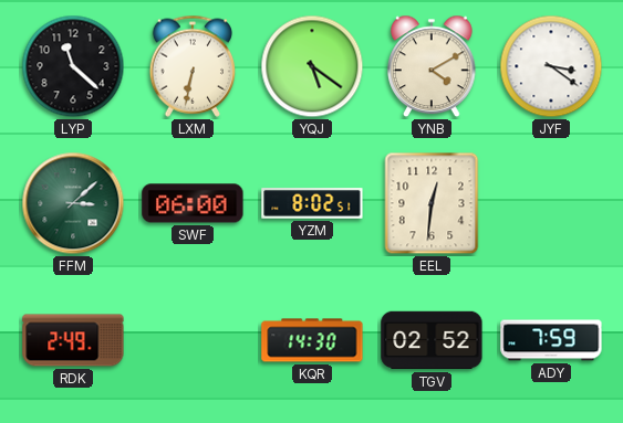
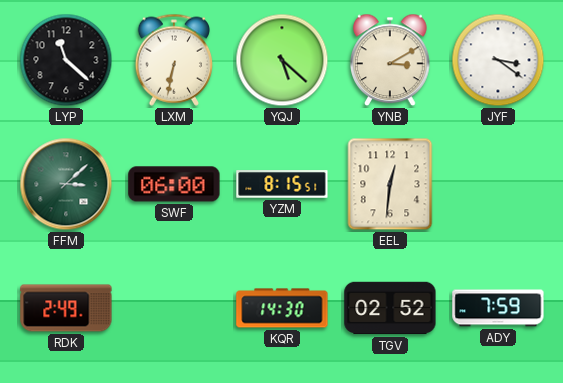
YQJ: 5:21 -> 5:22
YNB: 4:10 -> 3:10
YZM: 8:02 -> 8:15
